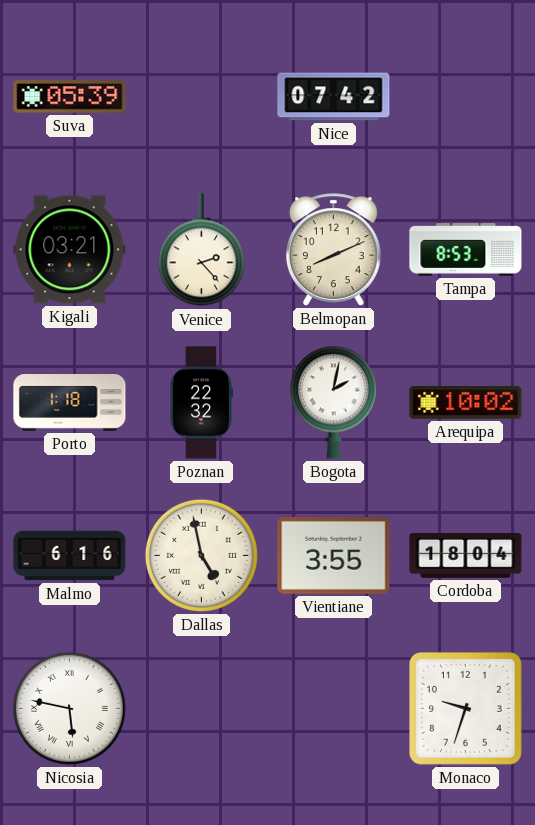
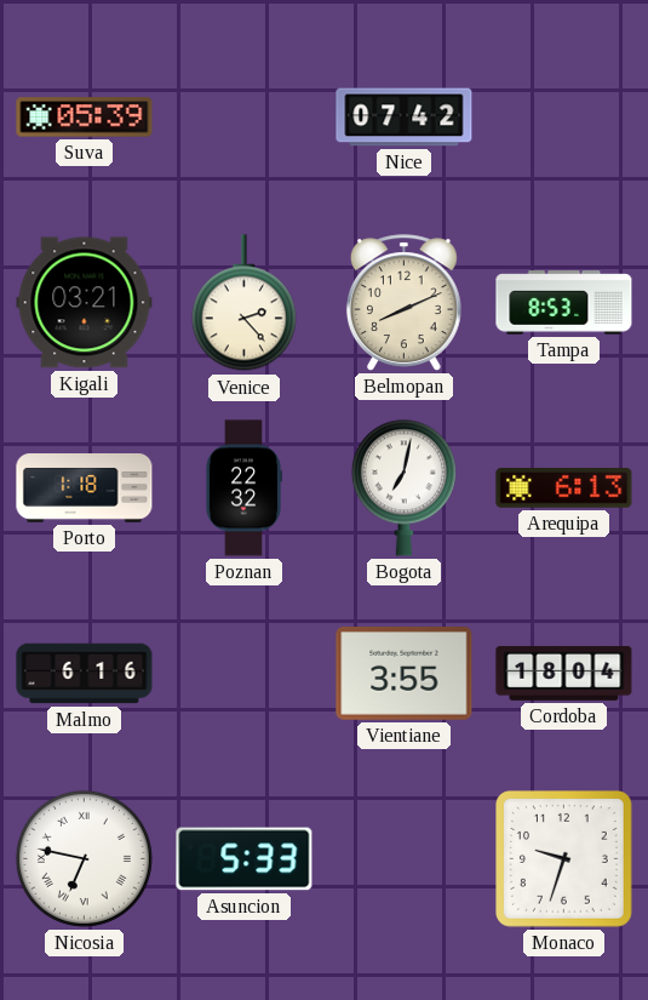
Bogota: 2:02 -> 7:02
Arequipa: 10:02 -> 6:13
Dallas: 4:58 -> none
Nicosia: 5:47 -> 6:47
Asuncion: none -> 5:33
